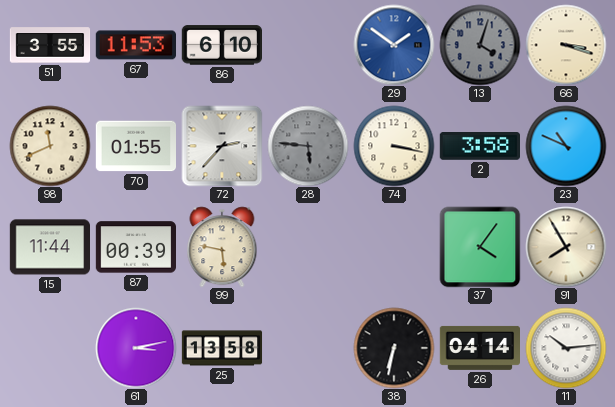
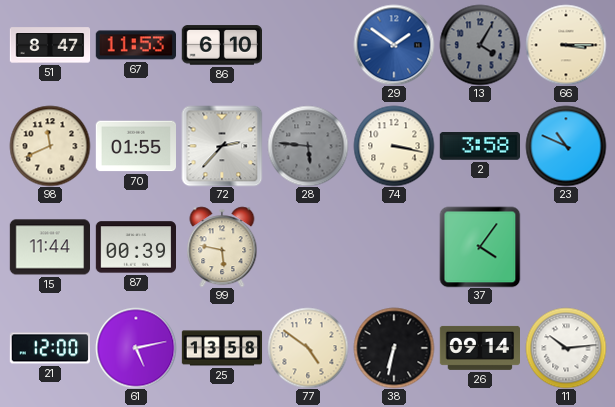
51: 3:55 -> 8:47
13: 4:03 -> 4:05
66: 3:18 -> 3:15
91: 7:55 -> none
21: none -> 12:00
61: 3:13 -> 5:13
77: none -> 4:51
26: 04:14 -> 09:14
